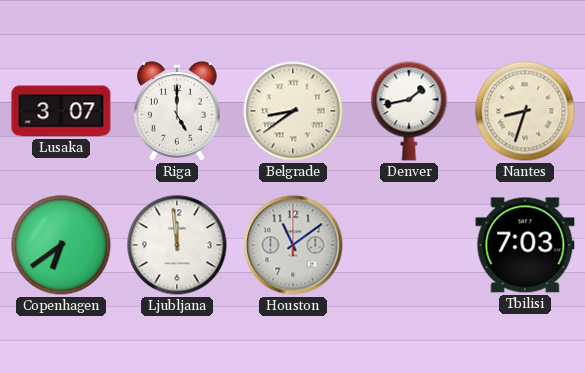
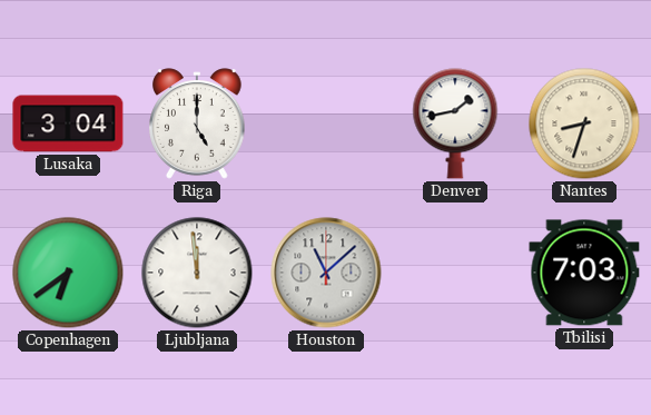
Lusaka: 3:07 -> 3:04
Belgrade: 8:39 -> none
Houston: 11:09 -> 11:08
